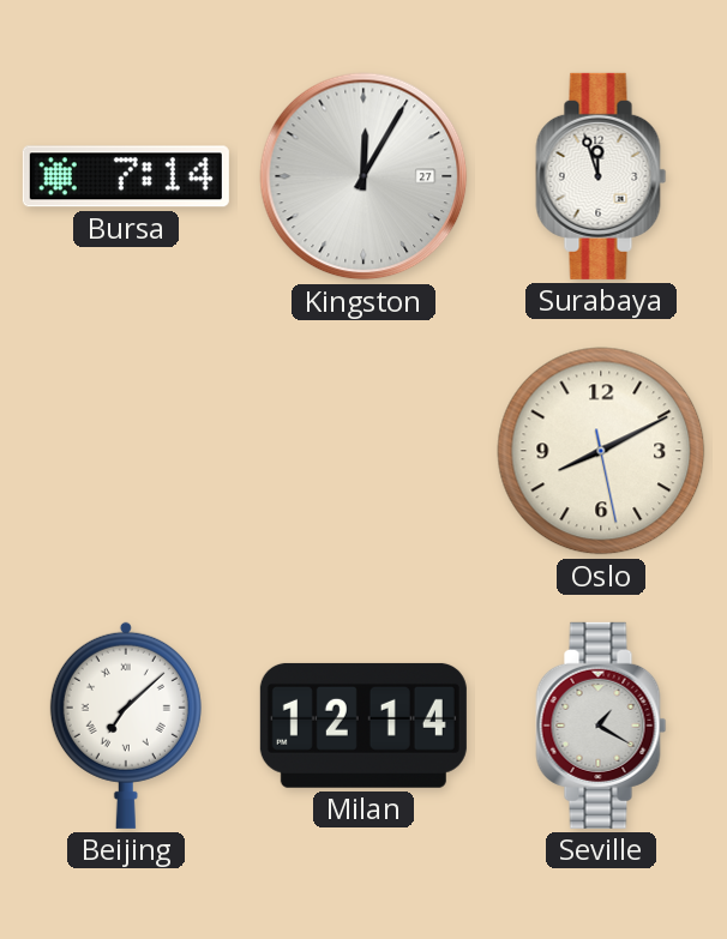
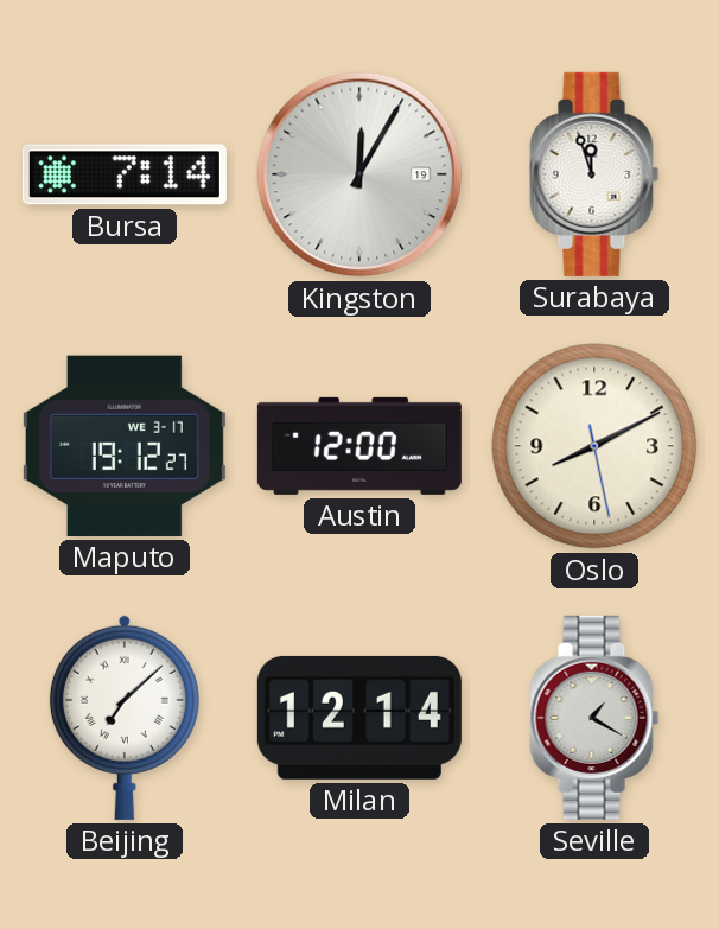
Kingston date: 27 -> 19
Maputo: none -> 19:12
Austin: none -> 12:00
